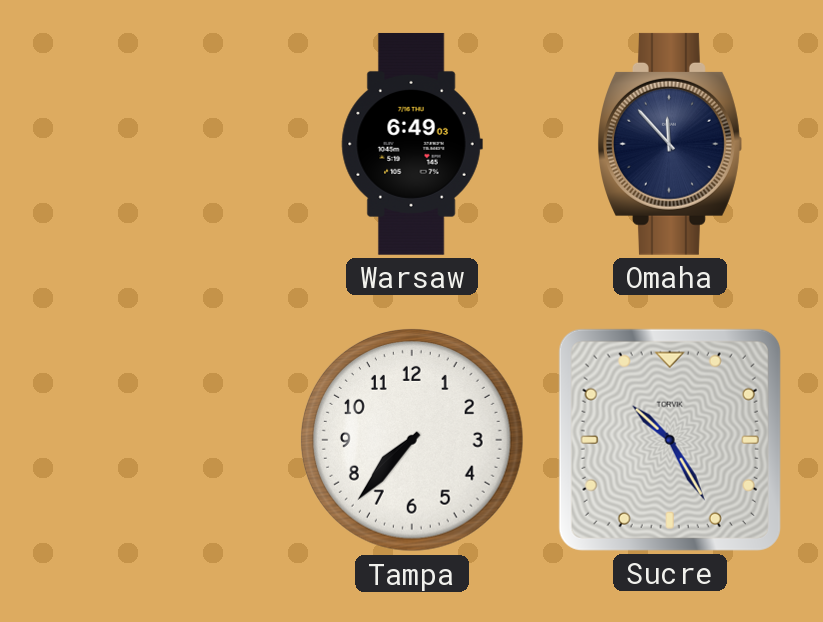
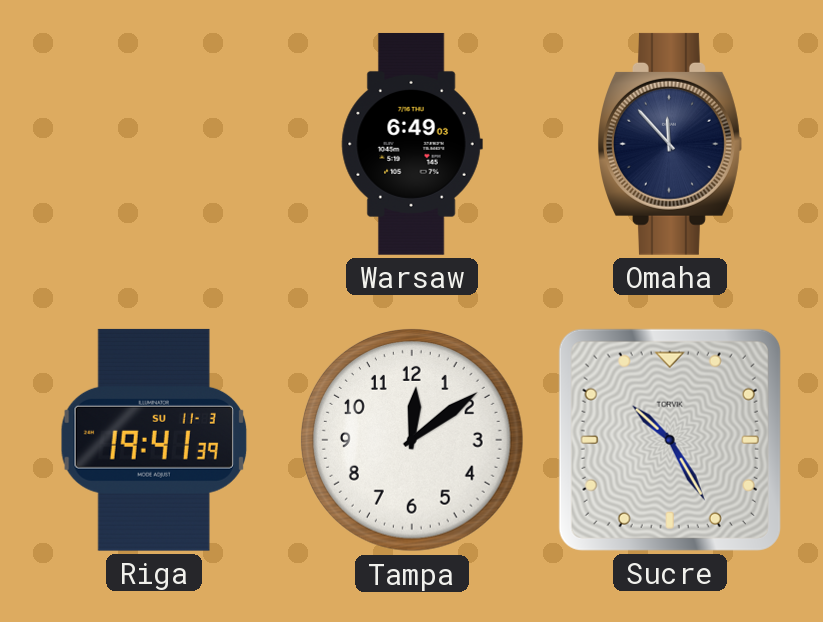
Riga: none -> 19:41
Tampa: 7:37 -> 12:09
